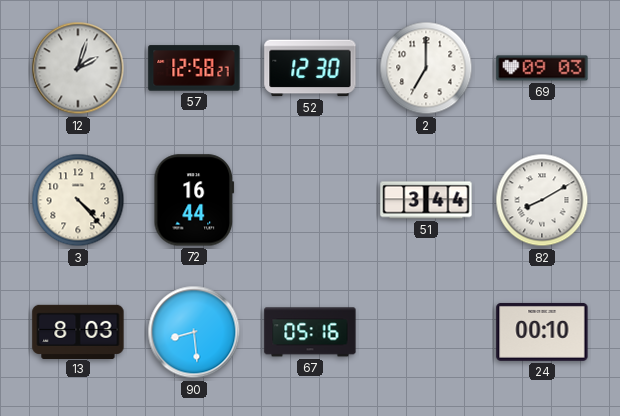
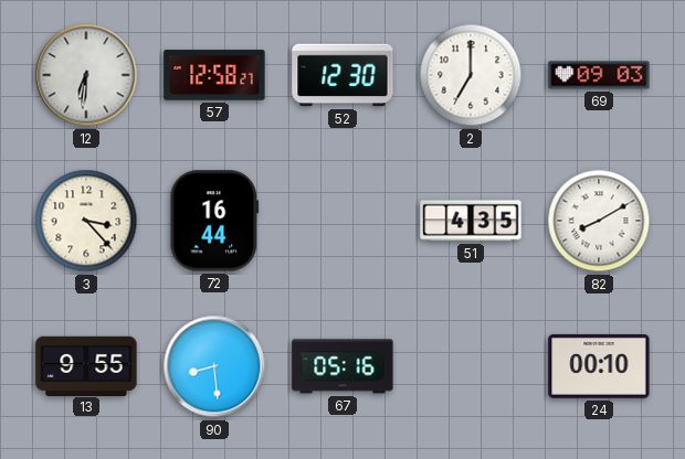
12: 2:03 -> 6:31
3: 4:23 -> 3:23
51: 3:44 -> 4:35
13: 8:03 -> 9:55
